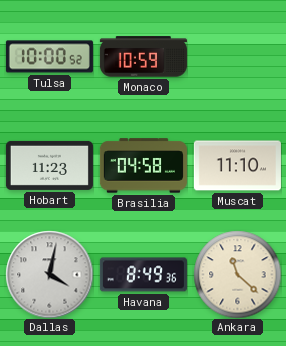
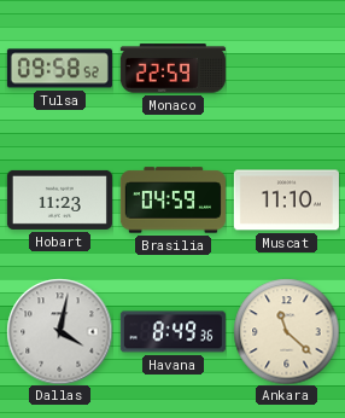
Tulsa: 10:00 -> 09:58
Monaco: 10:59 -> 22:59
Brasilia: 04:58 -> 04:59
